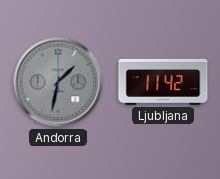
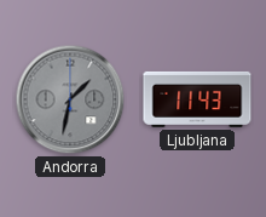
Ljubljana: 11:42 -> 11:43
